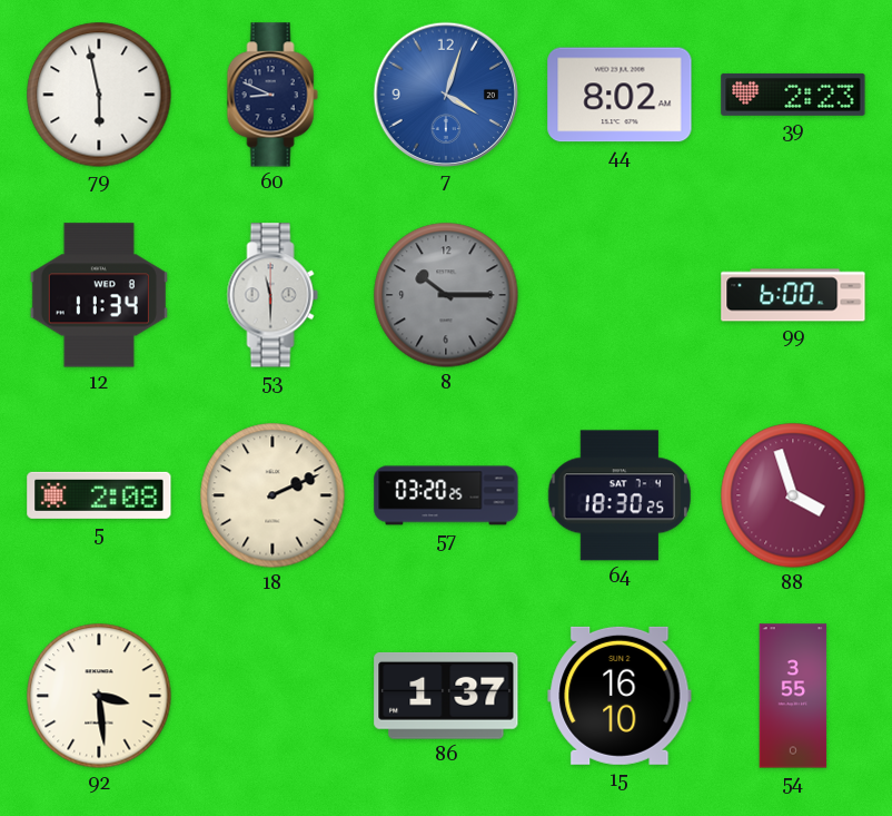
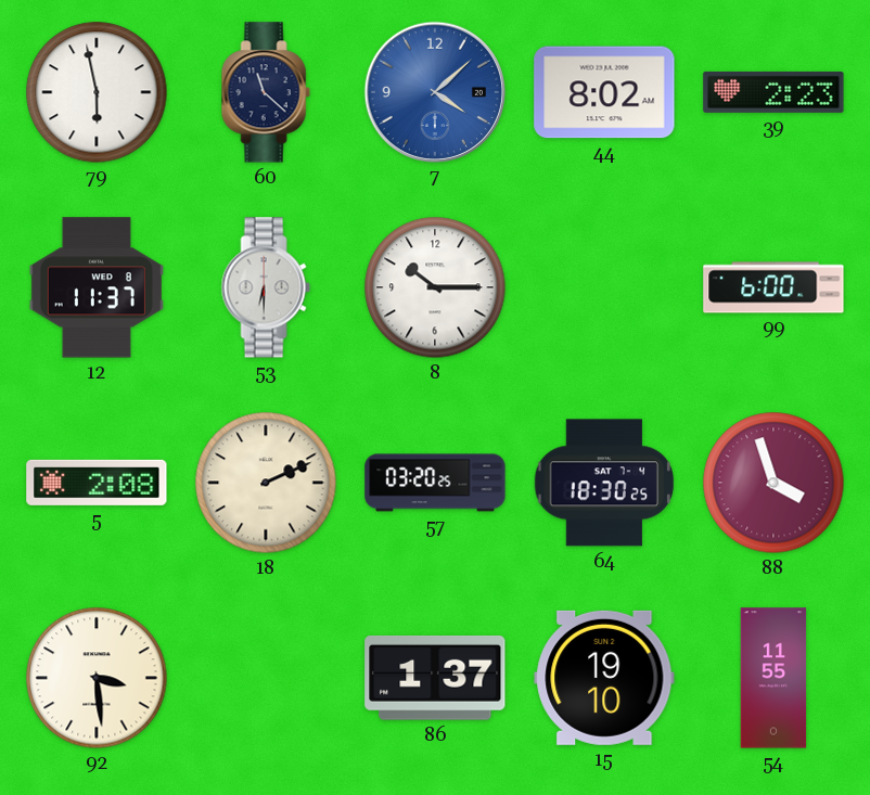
60: 8:49 -> 11:22
7: 4:03 -> 4:08
12: 11:34 -> 11:37
53: 11:30 -> 6:30
8 dial: grey -> white
15: 16:10 -> 19:10
54: 3:55 -> 11:55
